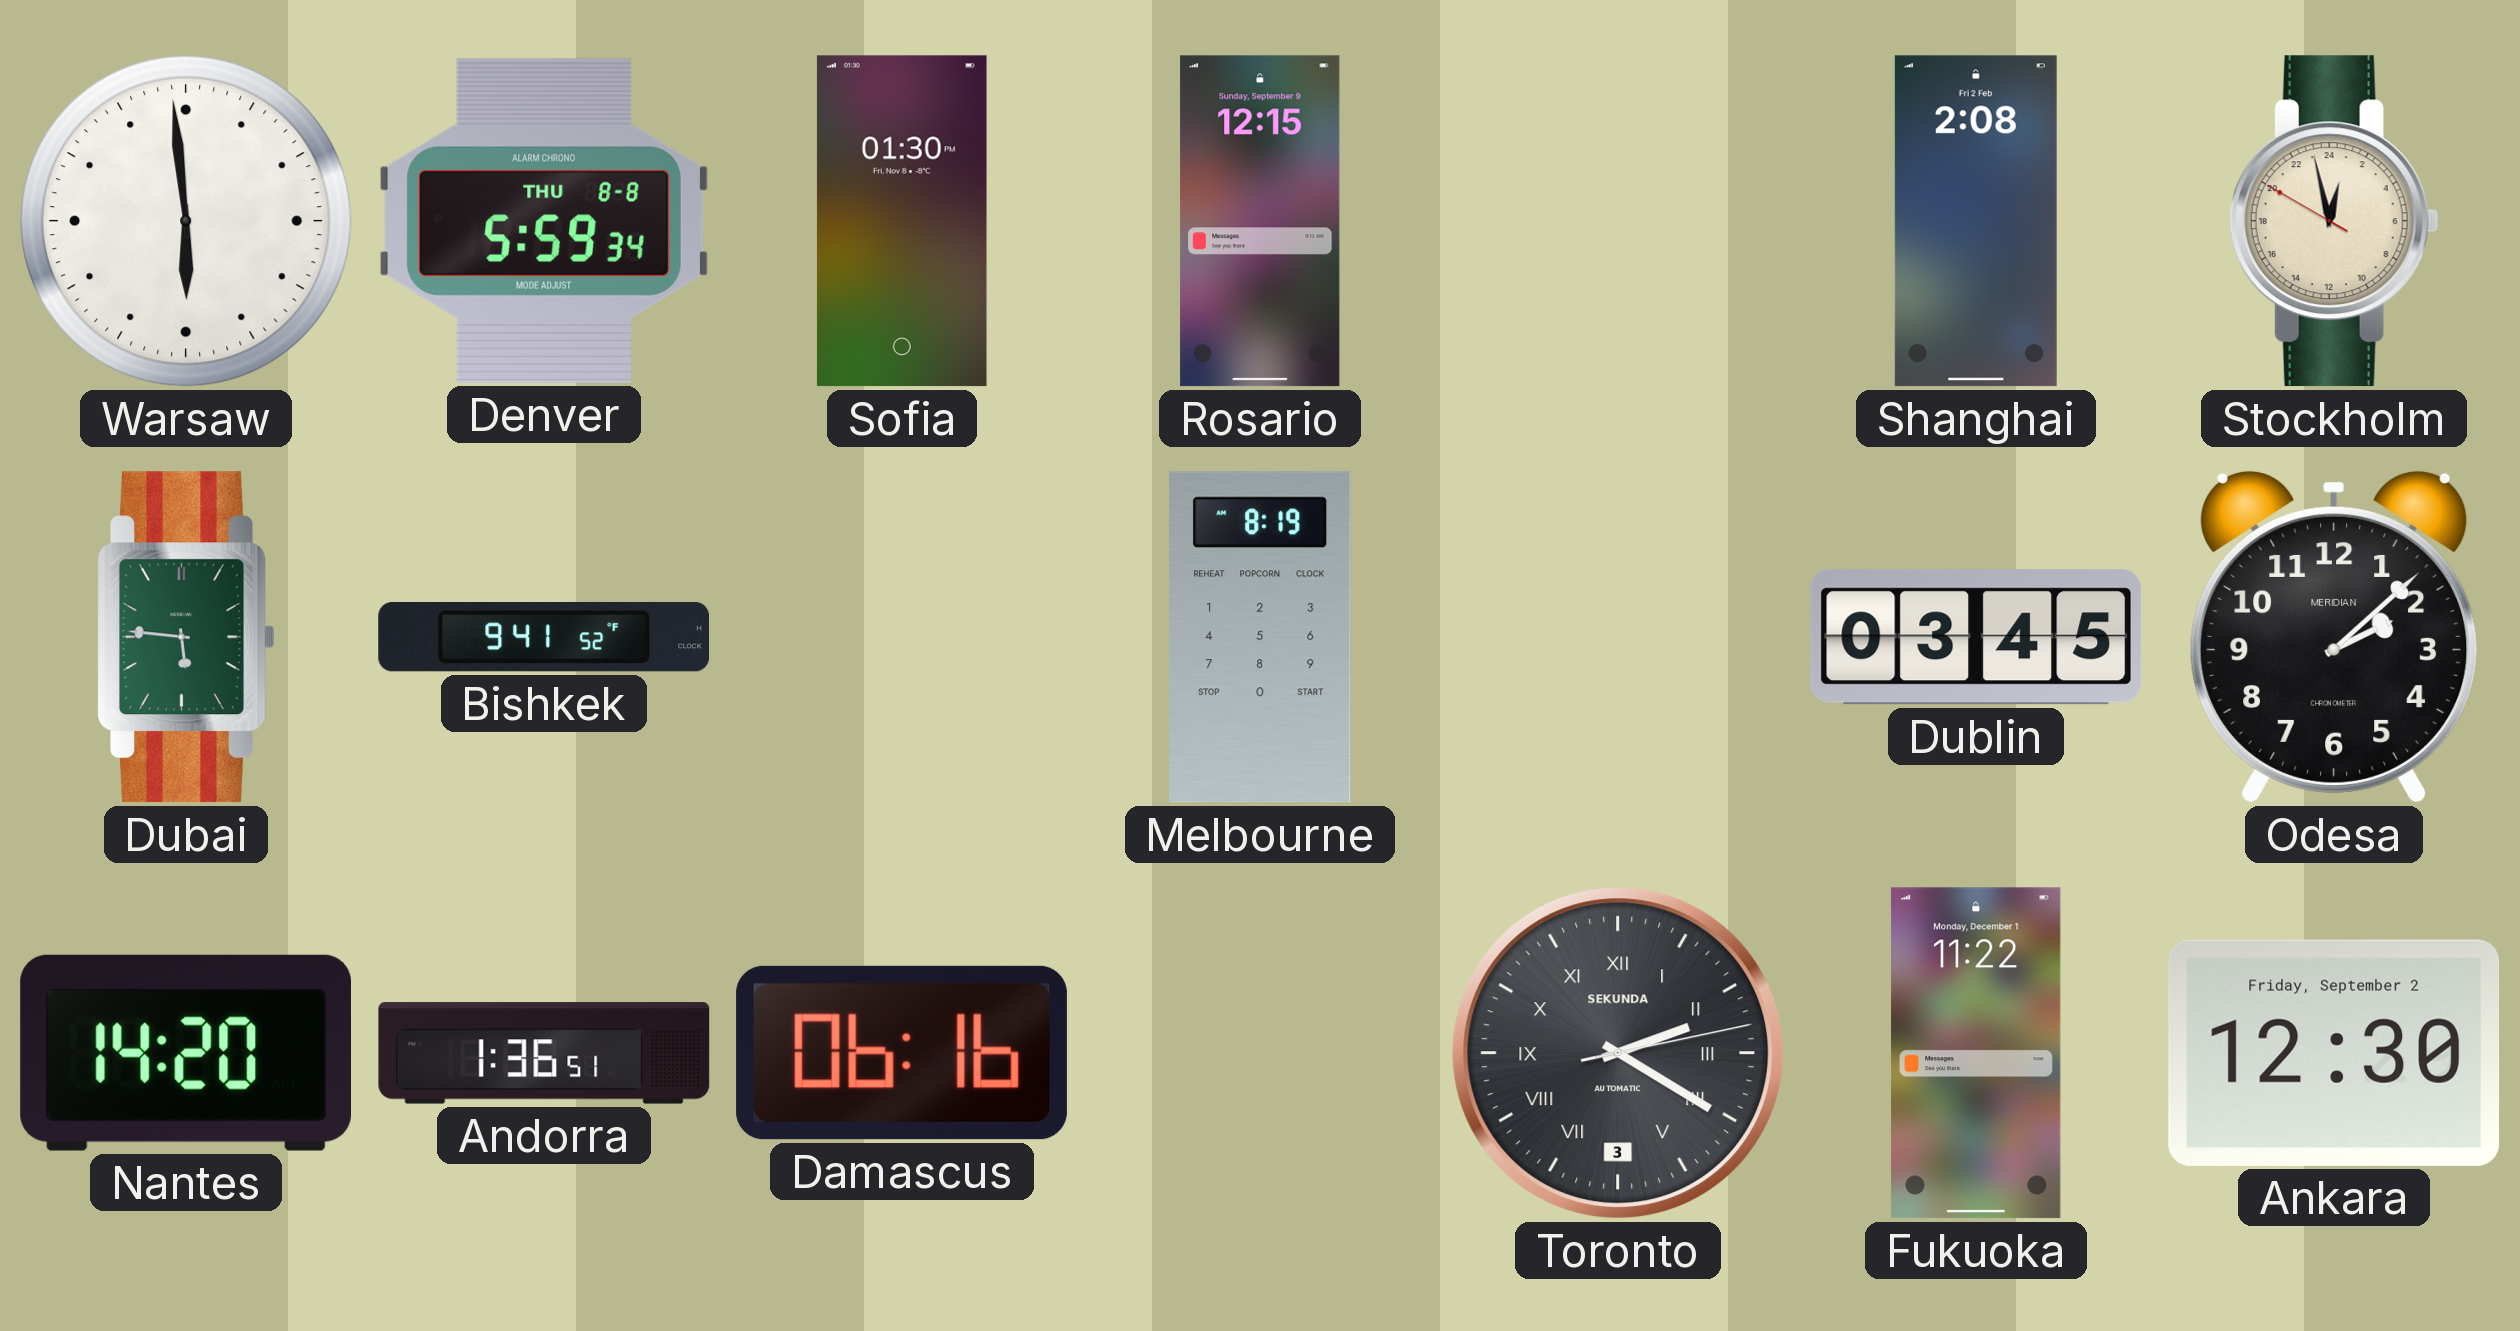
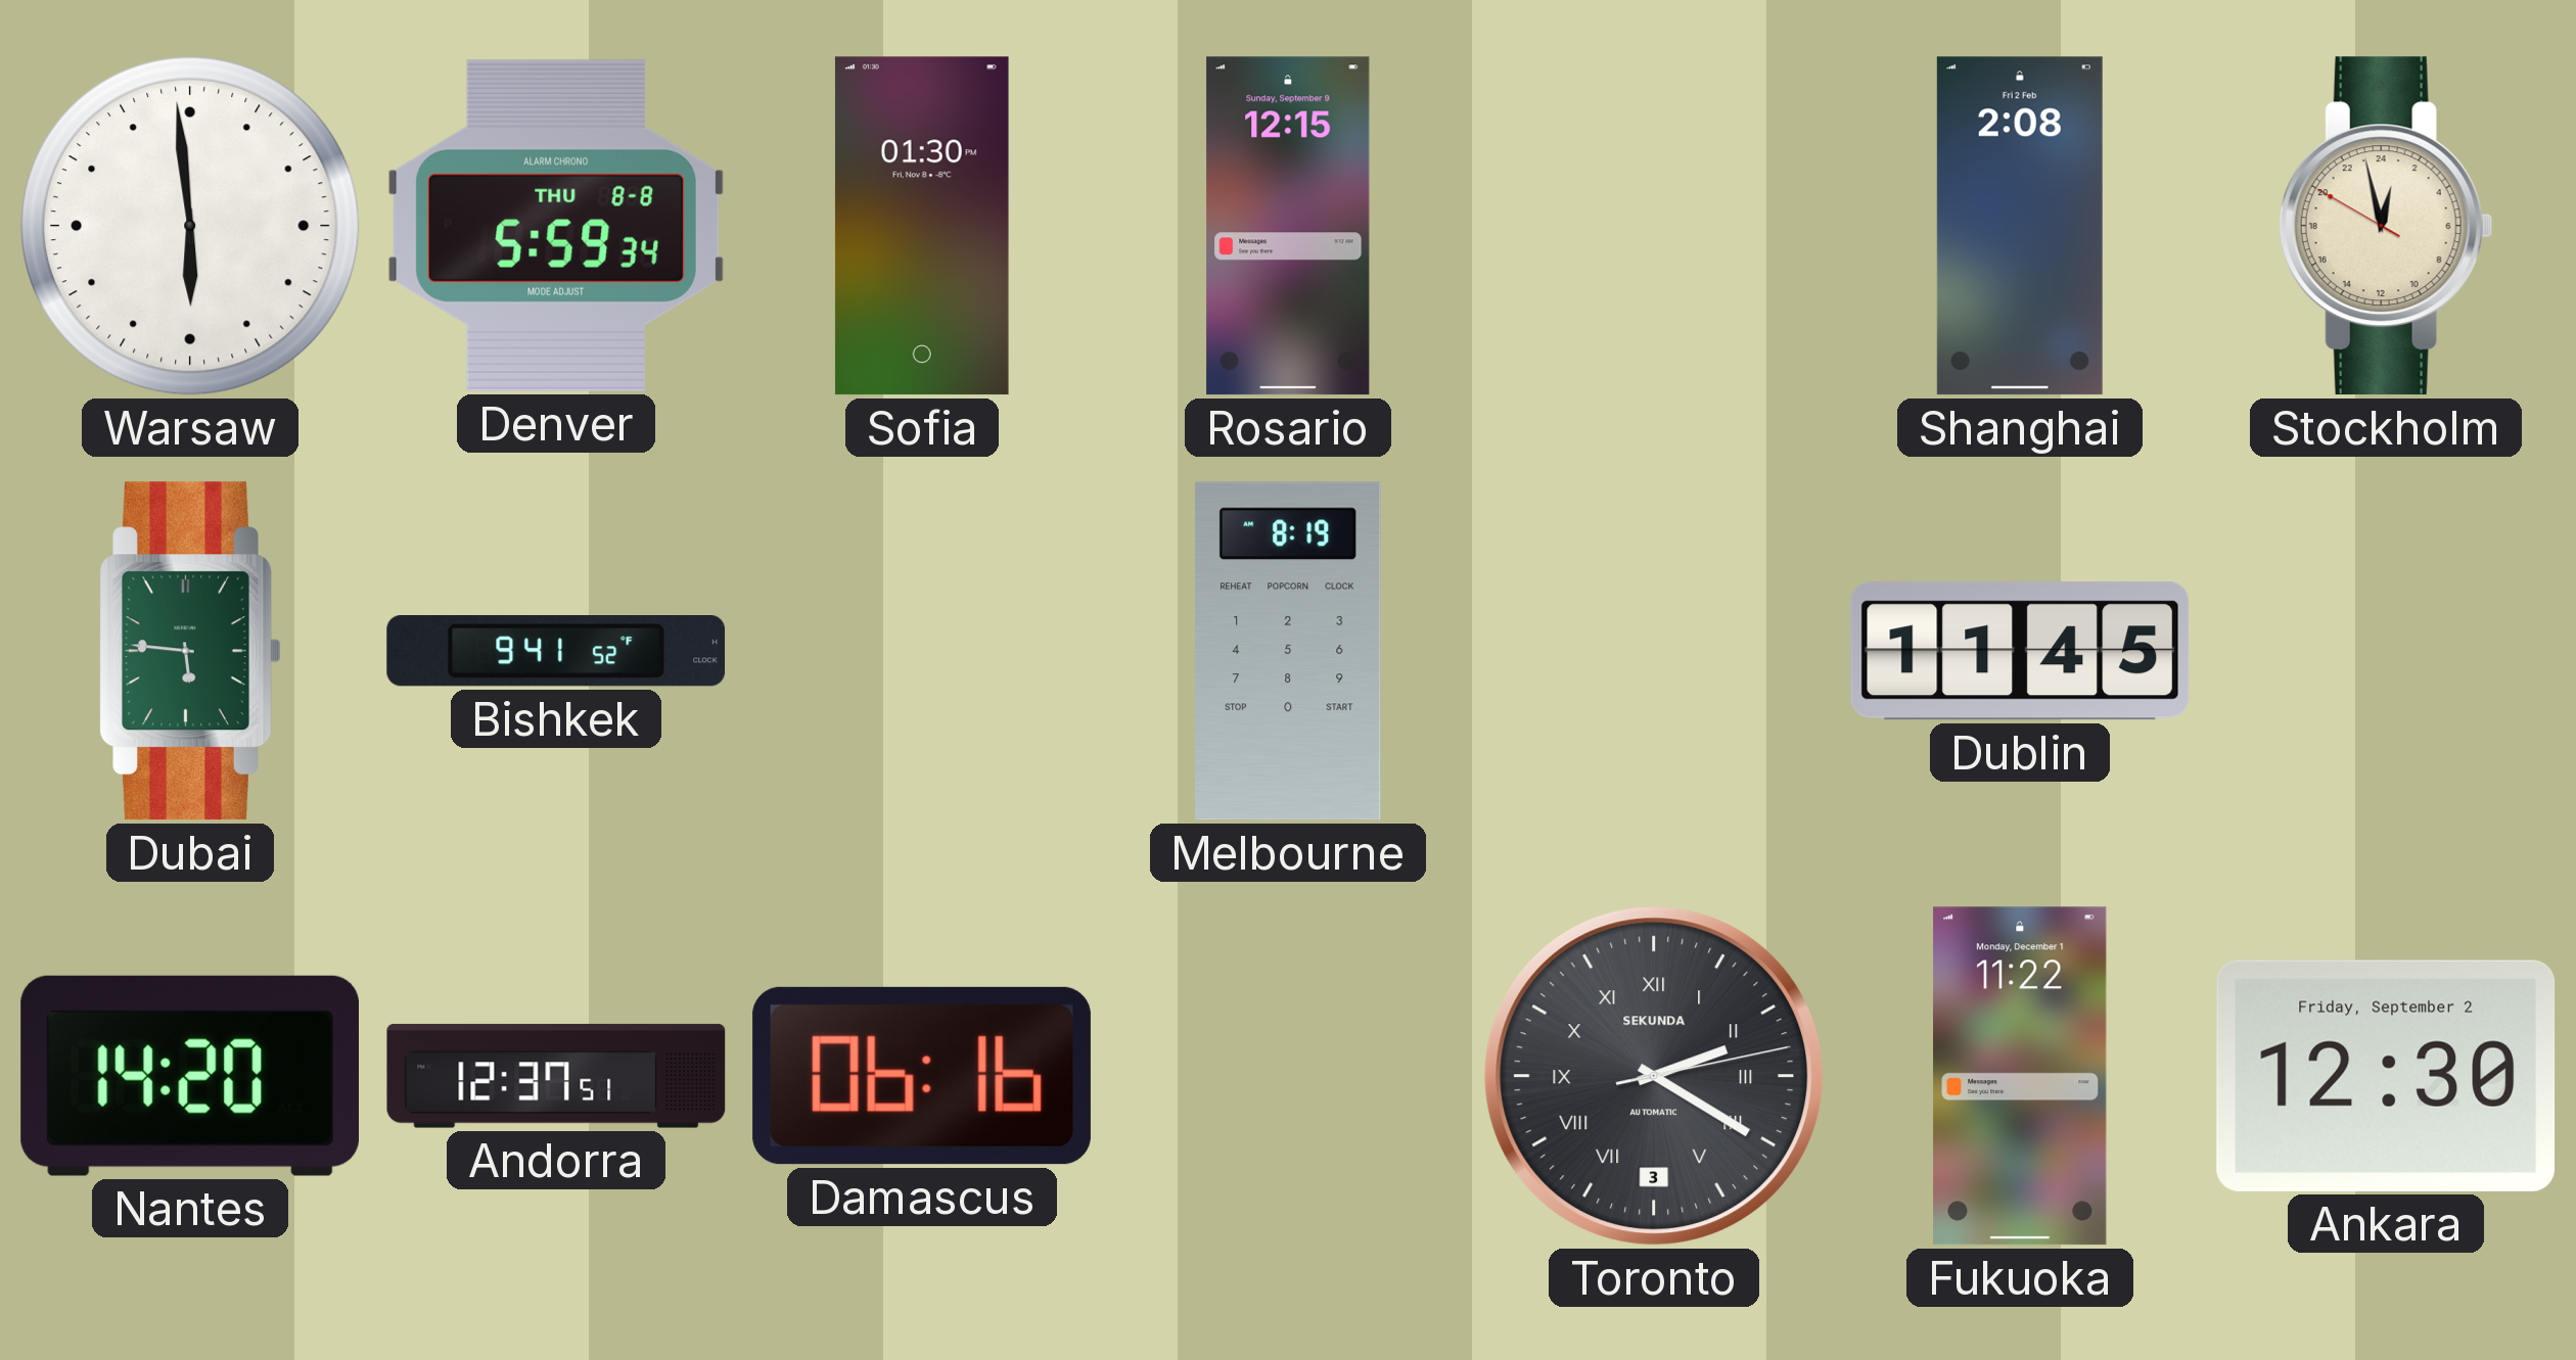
Dublin: 03:45 -> 11:45
Odesa: 2:08 -> none
Andorra: 1:36 -> 12:37
